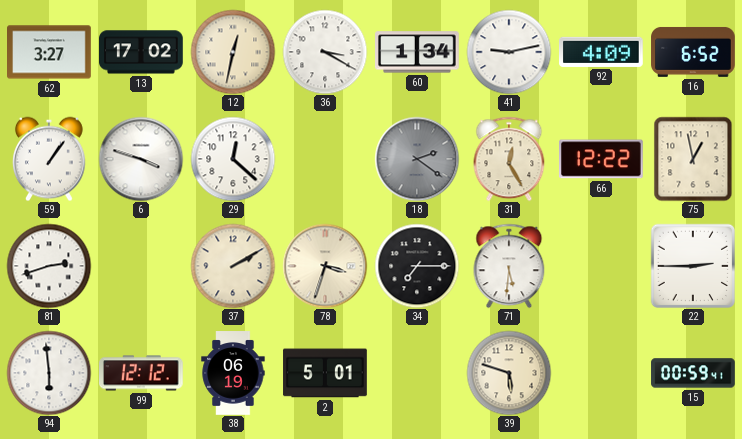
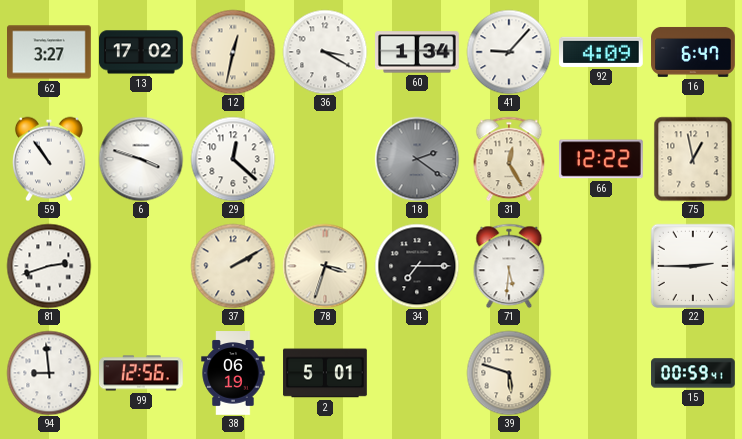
41: 9:13 -> 9:07
16: 6:52 -> 6:47
59: 1:06 -> 10:54
94: 5:59 -> 8:59
99: 12:12 -> 12:56
